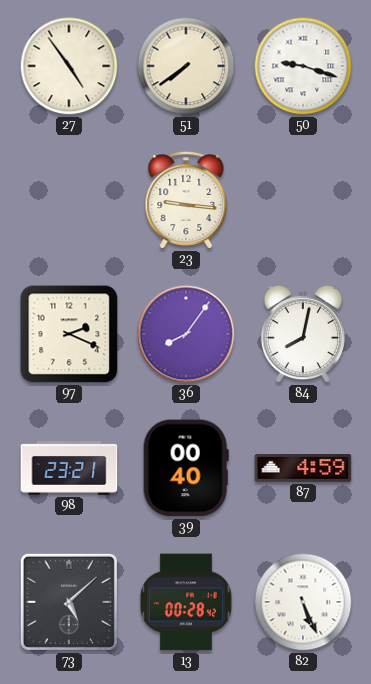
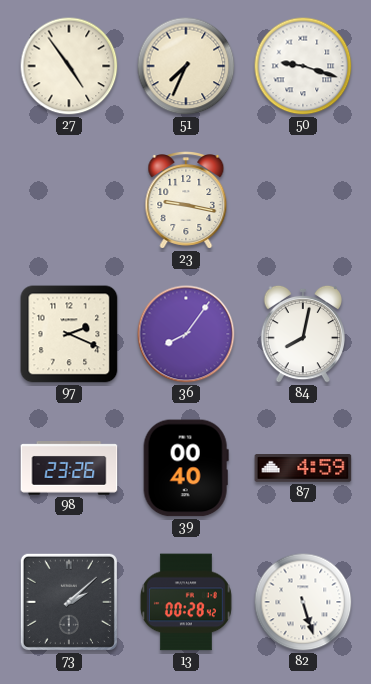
51: 7:39 -> 7:34
23: 9:16 -> 9:17
98: 23:21 -> 23:26
73: 5:08 -> 2:08
82: 5:26 -> 5:27
